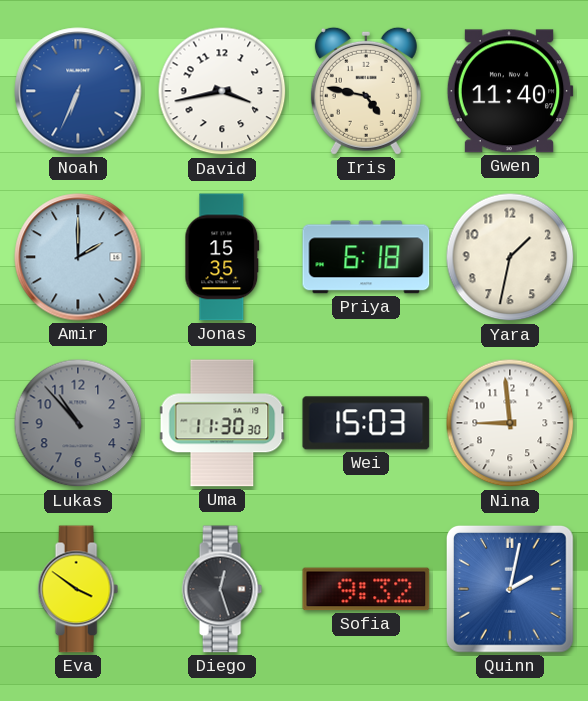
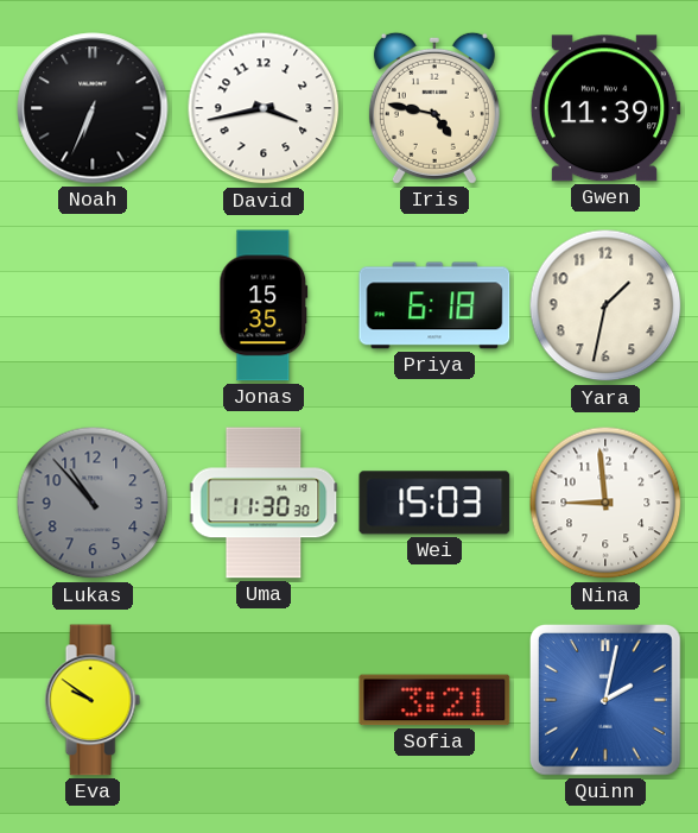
Noah dial: blue -> black
Gwen: 11:40 -> 11:39
Amir: 2:00 -> none
Eva: 3:51 -> 9:51
Diego: 12:27 -> none
Sofia: 9:32 -> 3:21
